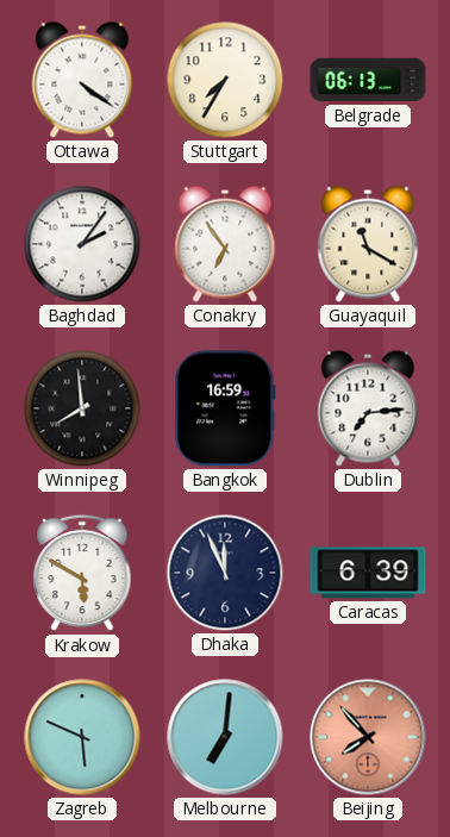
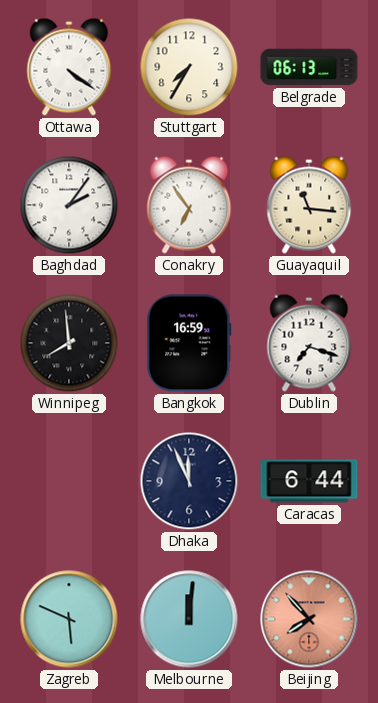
Guayaquil: 11:20 -> 11:16
Dublin: 7:14 -> 7:18
Krakow: 5:50 -> none
Caracas: 6:39 -> 6:44
Melbourne: 7:01 -> 12:01
